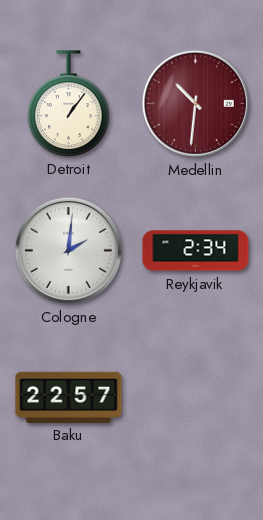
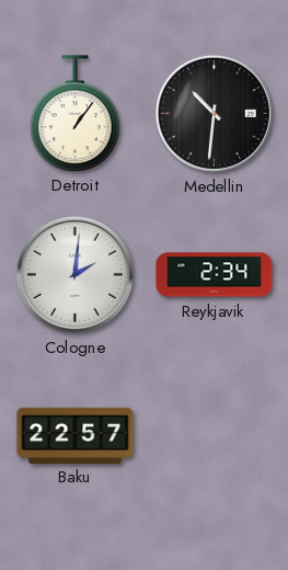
Medellin dial: burgundy -> black
